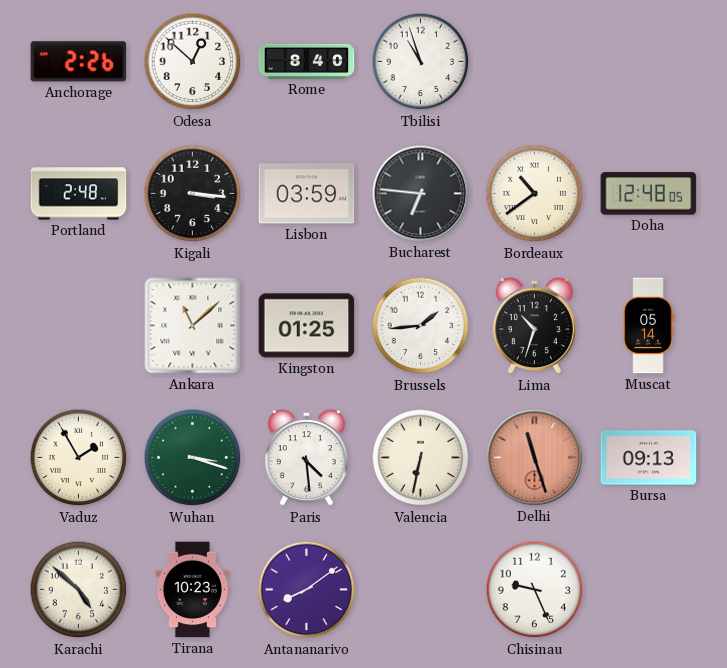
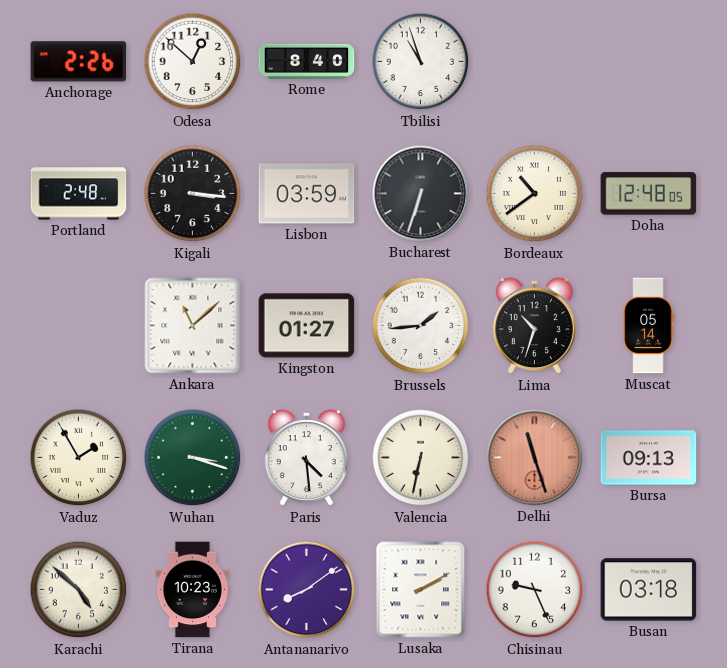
Bucharest: 6:46 -> 6:33
Kingston: 01:25 -> 01:27
Lusaka: none -> 2:10
Busan: none -> 03:18
